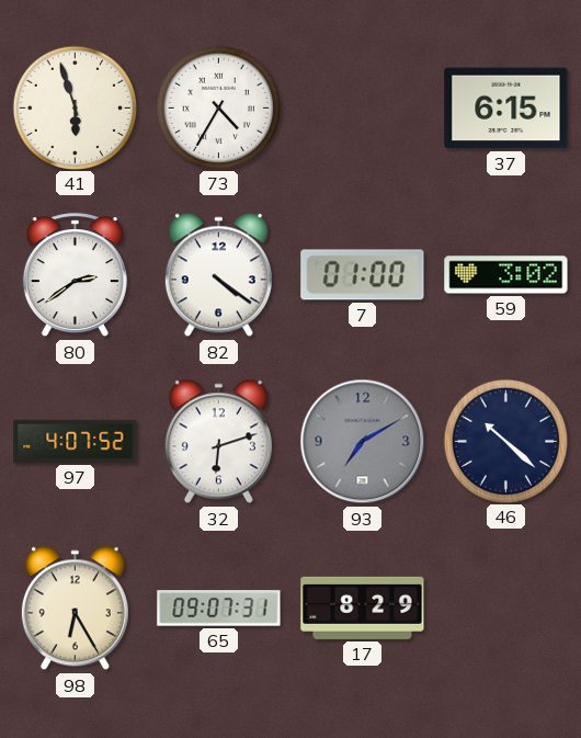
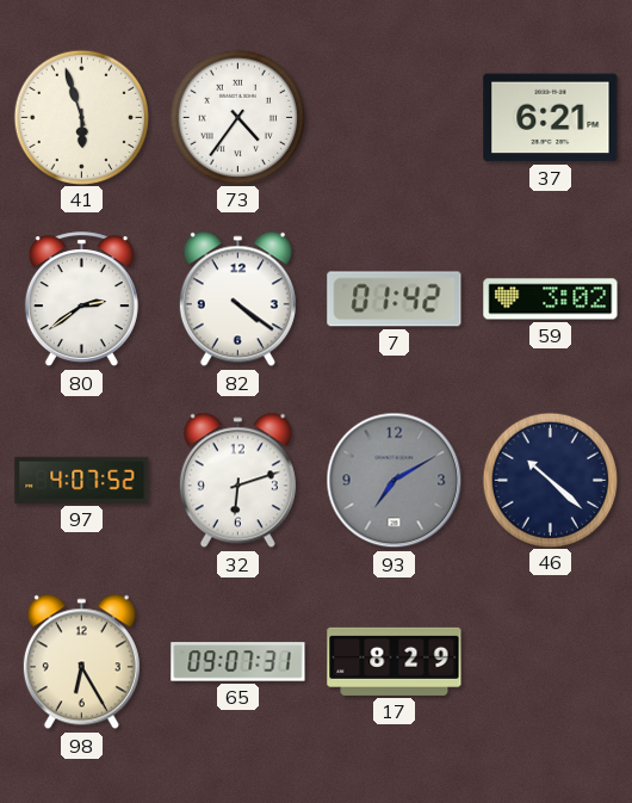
73: 4:35 -> 4:36
37: 6:15 -> 6:21
7: 01:00 -> 01:42
